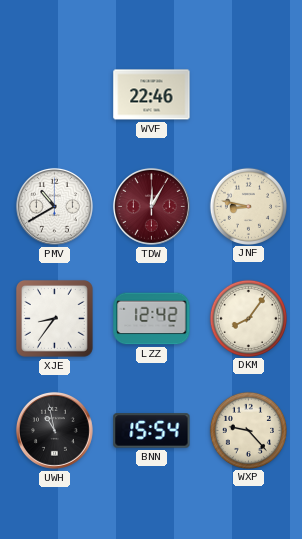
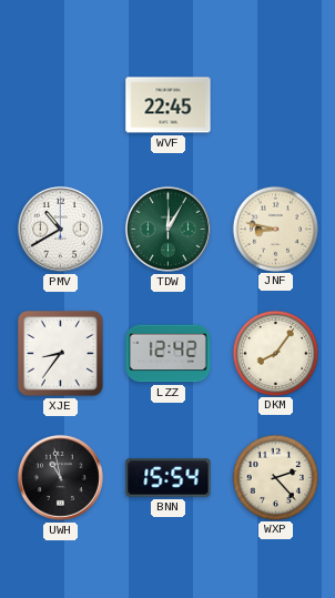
WVF: 22:46 -> 22:45
TDW dial: burgundy -> green
WXP: 9:23 -> 2:23
